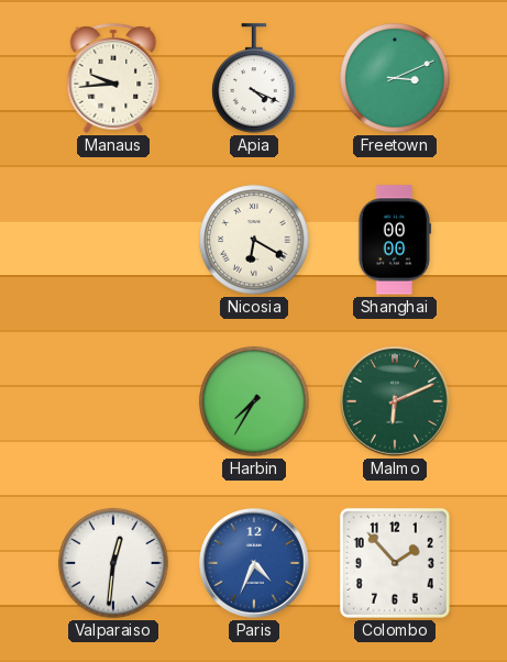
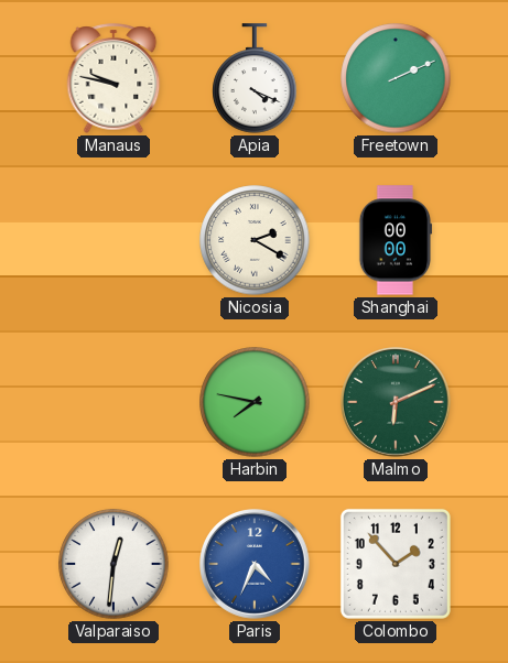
Manaus: 9:44 -> 9:47
Freetown: 3:11 -> 2:11
Nicosia: 6:20 -> 2:20
Harbin: 7:35 -> 7:47
